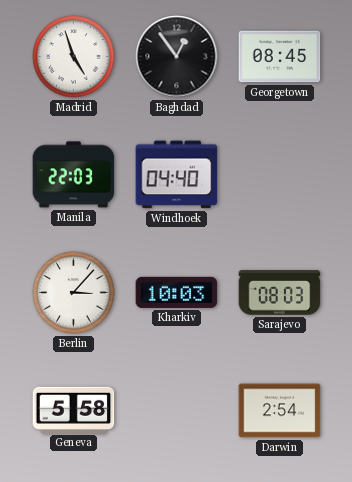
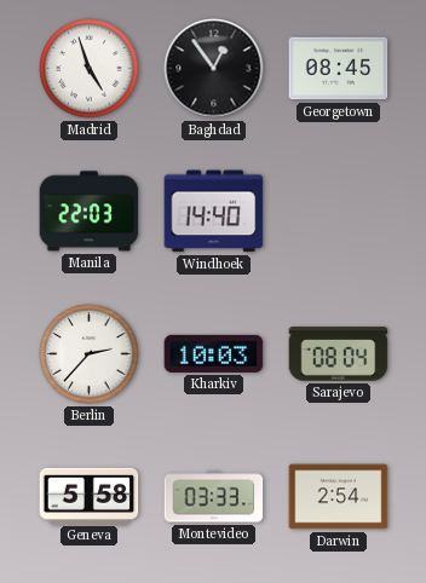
Windhoek: 04:40 -> 14:40
Berlin: 3:07 -> 2:37
Sarajevo: 08:03 -> 08:04
Montevideo: none -> 03:33
